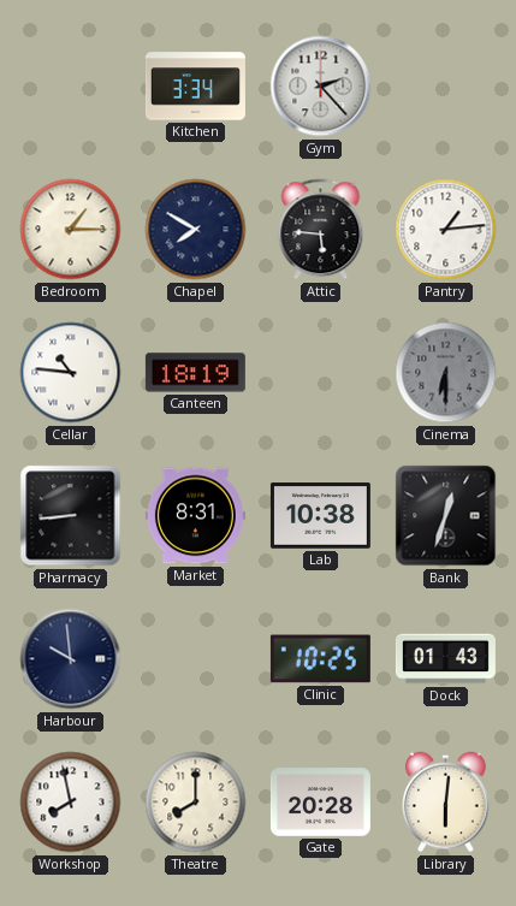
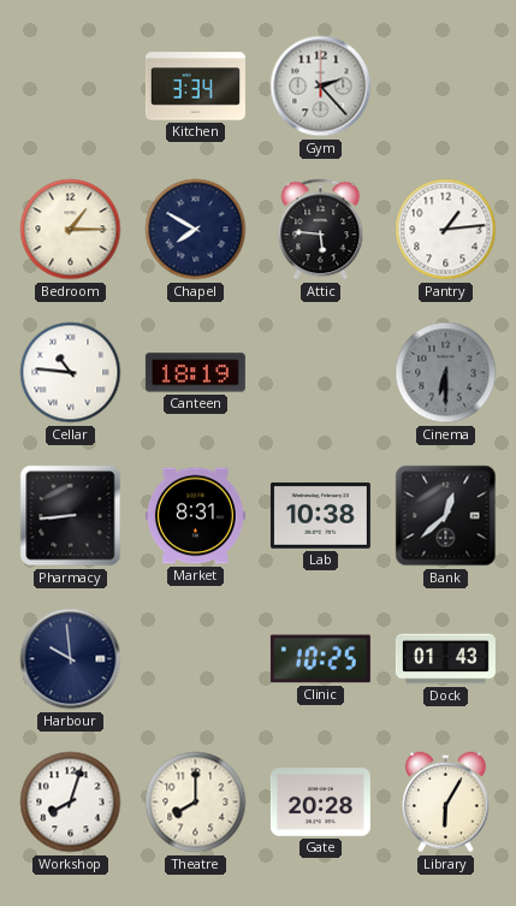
Bank: 12:33 -> 12:38
Workshop: 7:58 -> 8:03
Library: 6:01 -> 6:05
